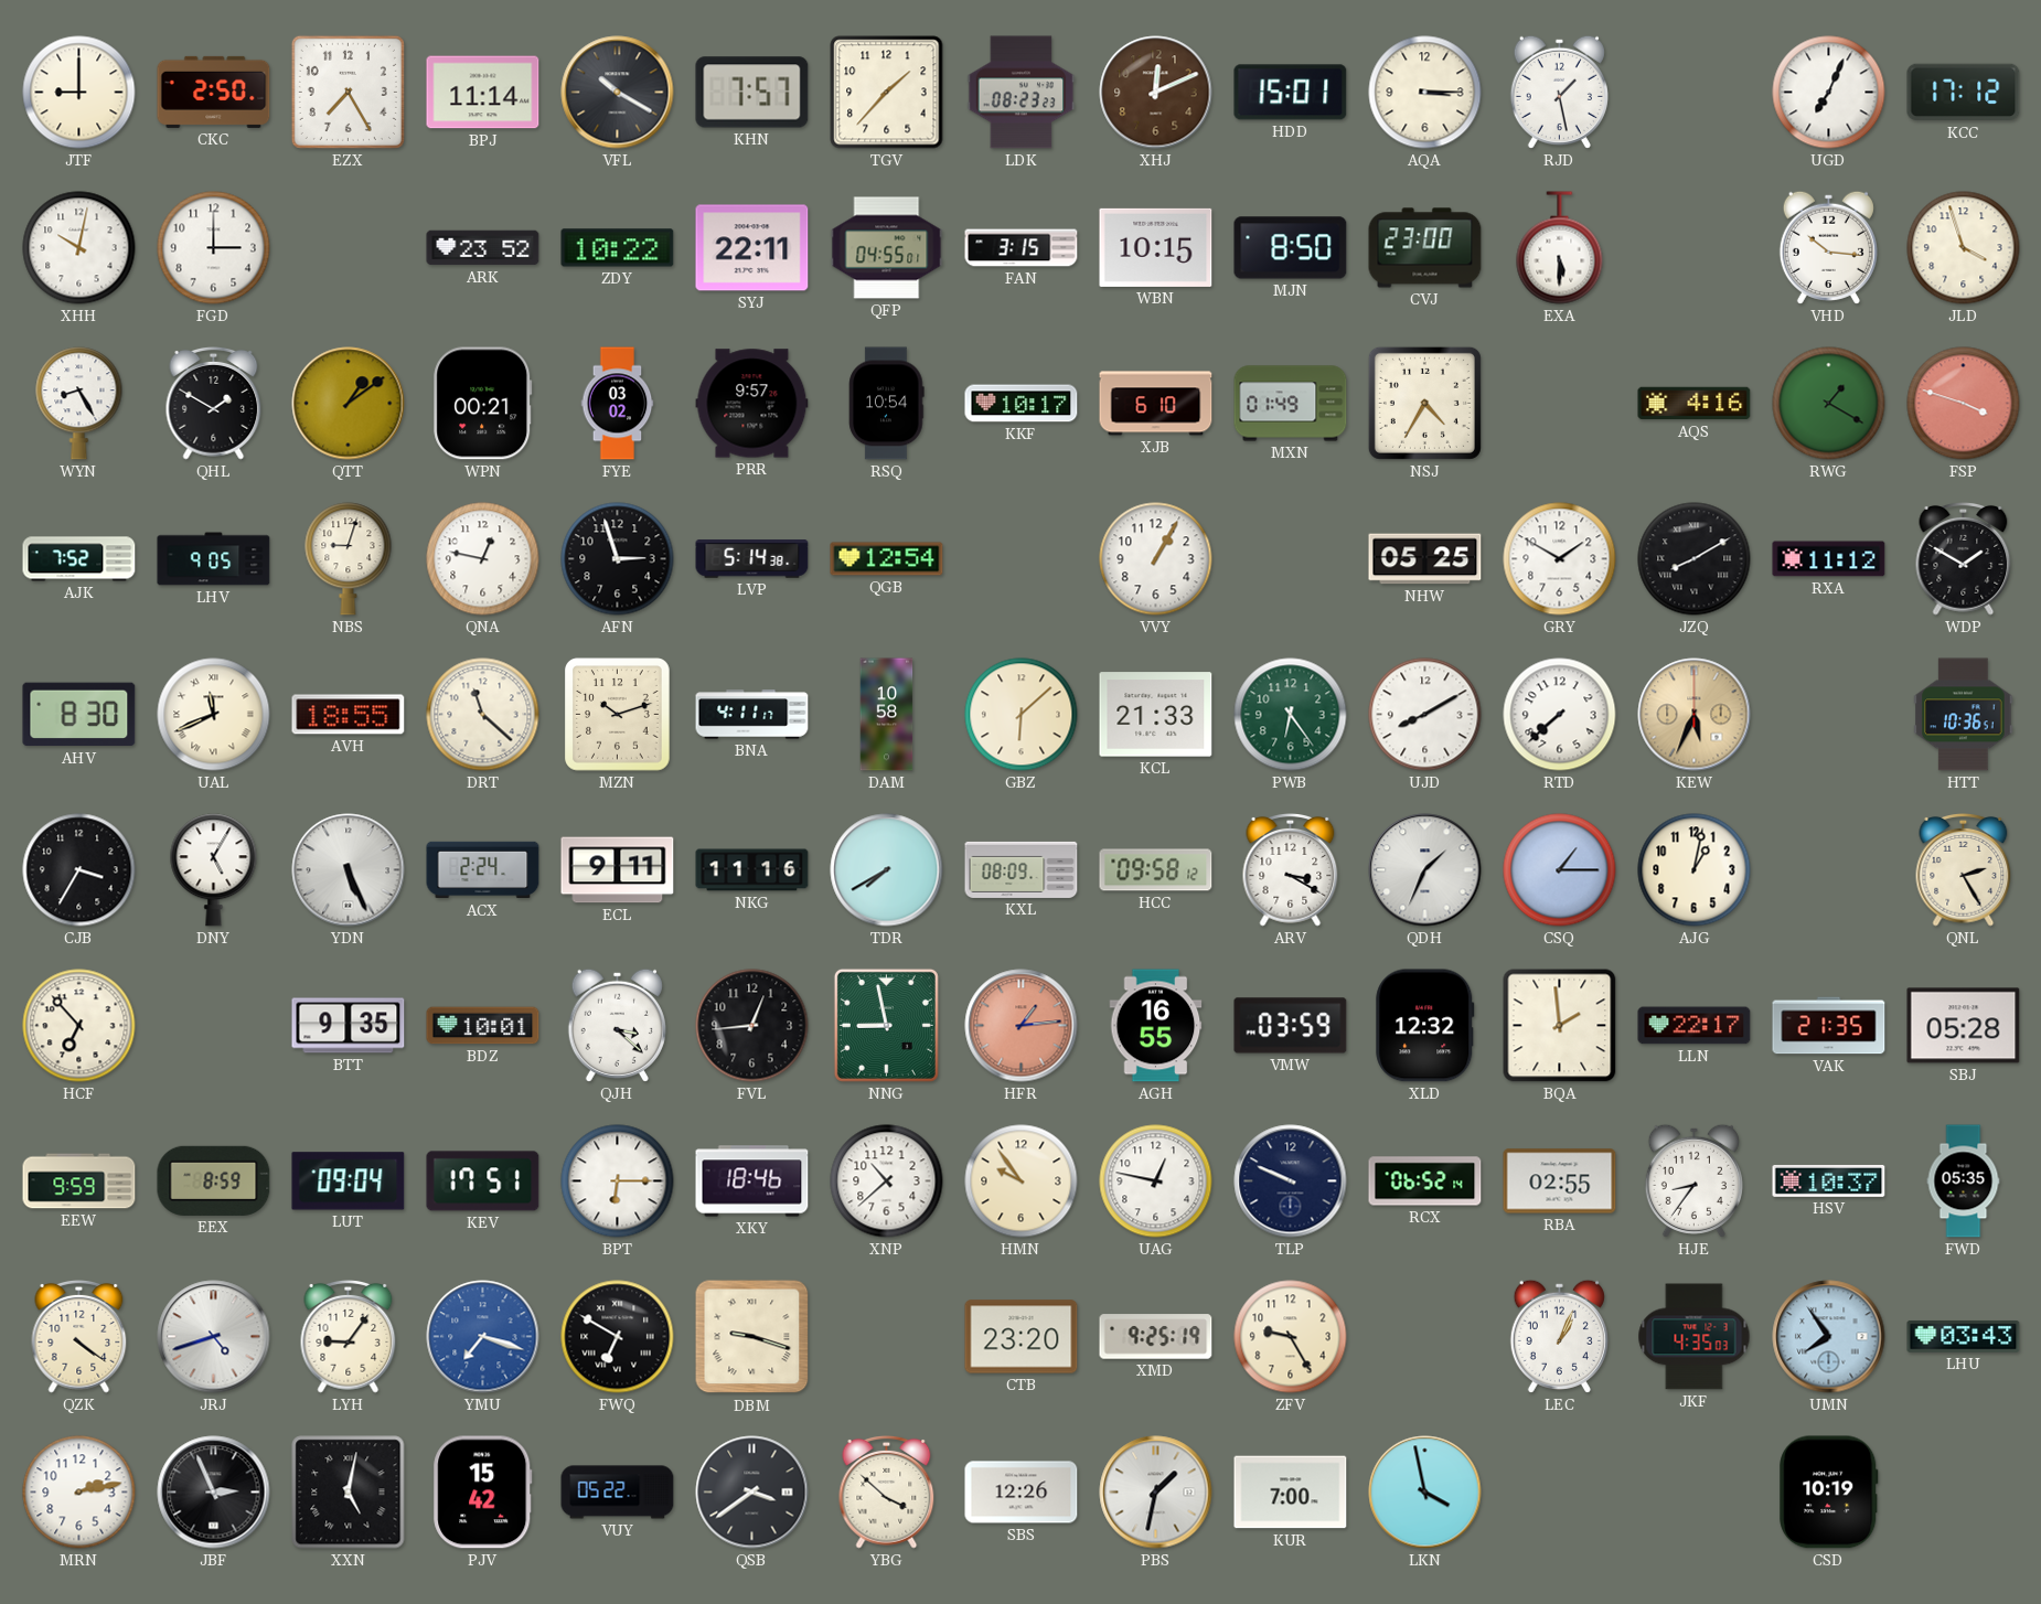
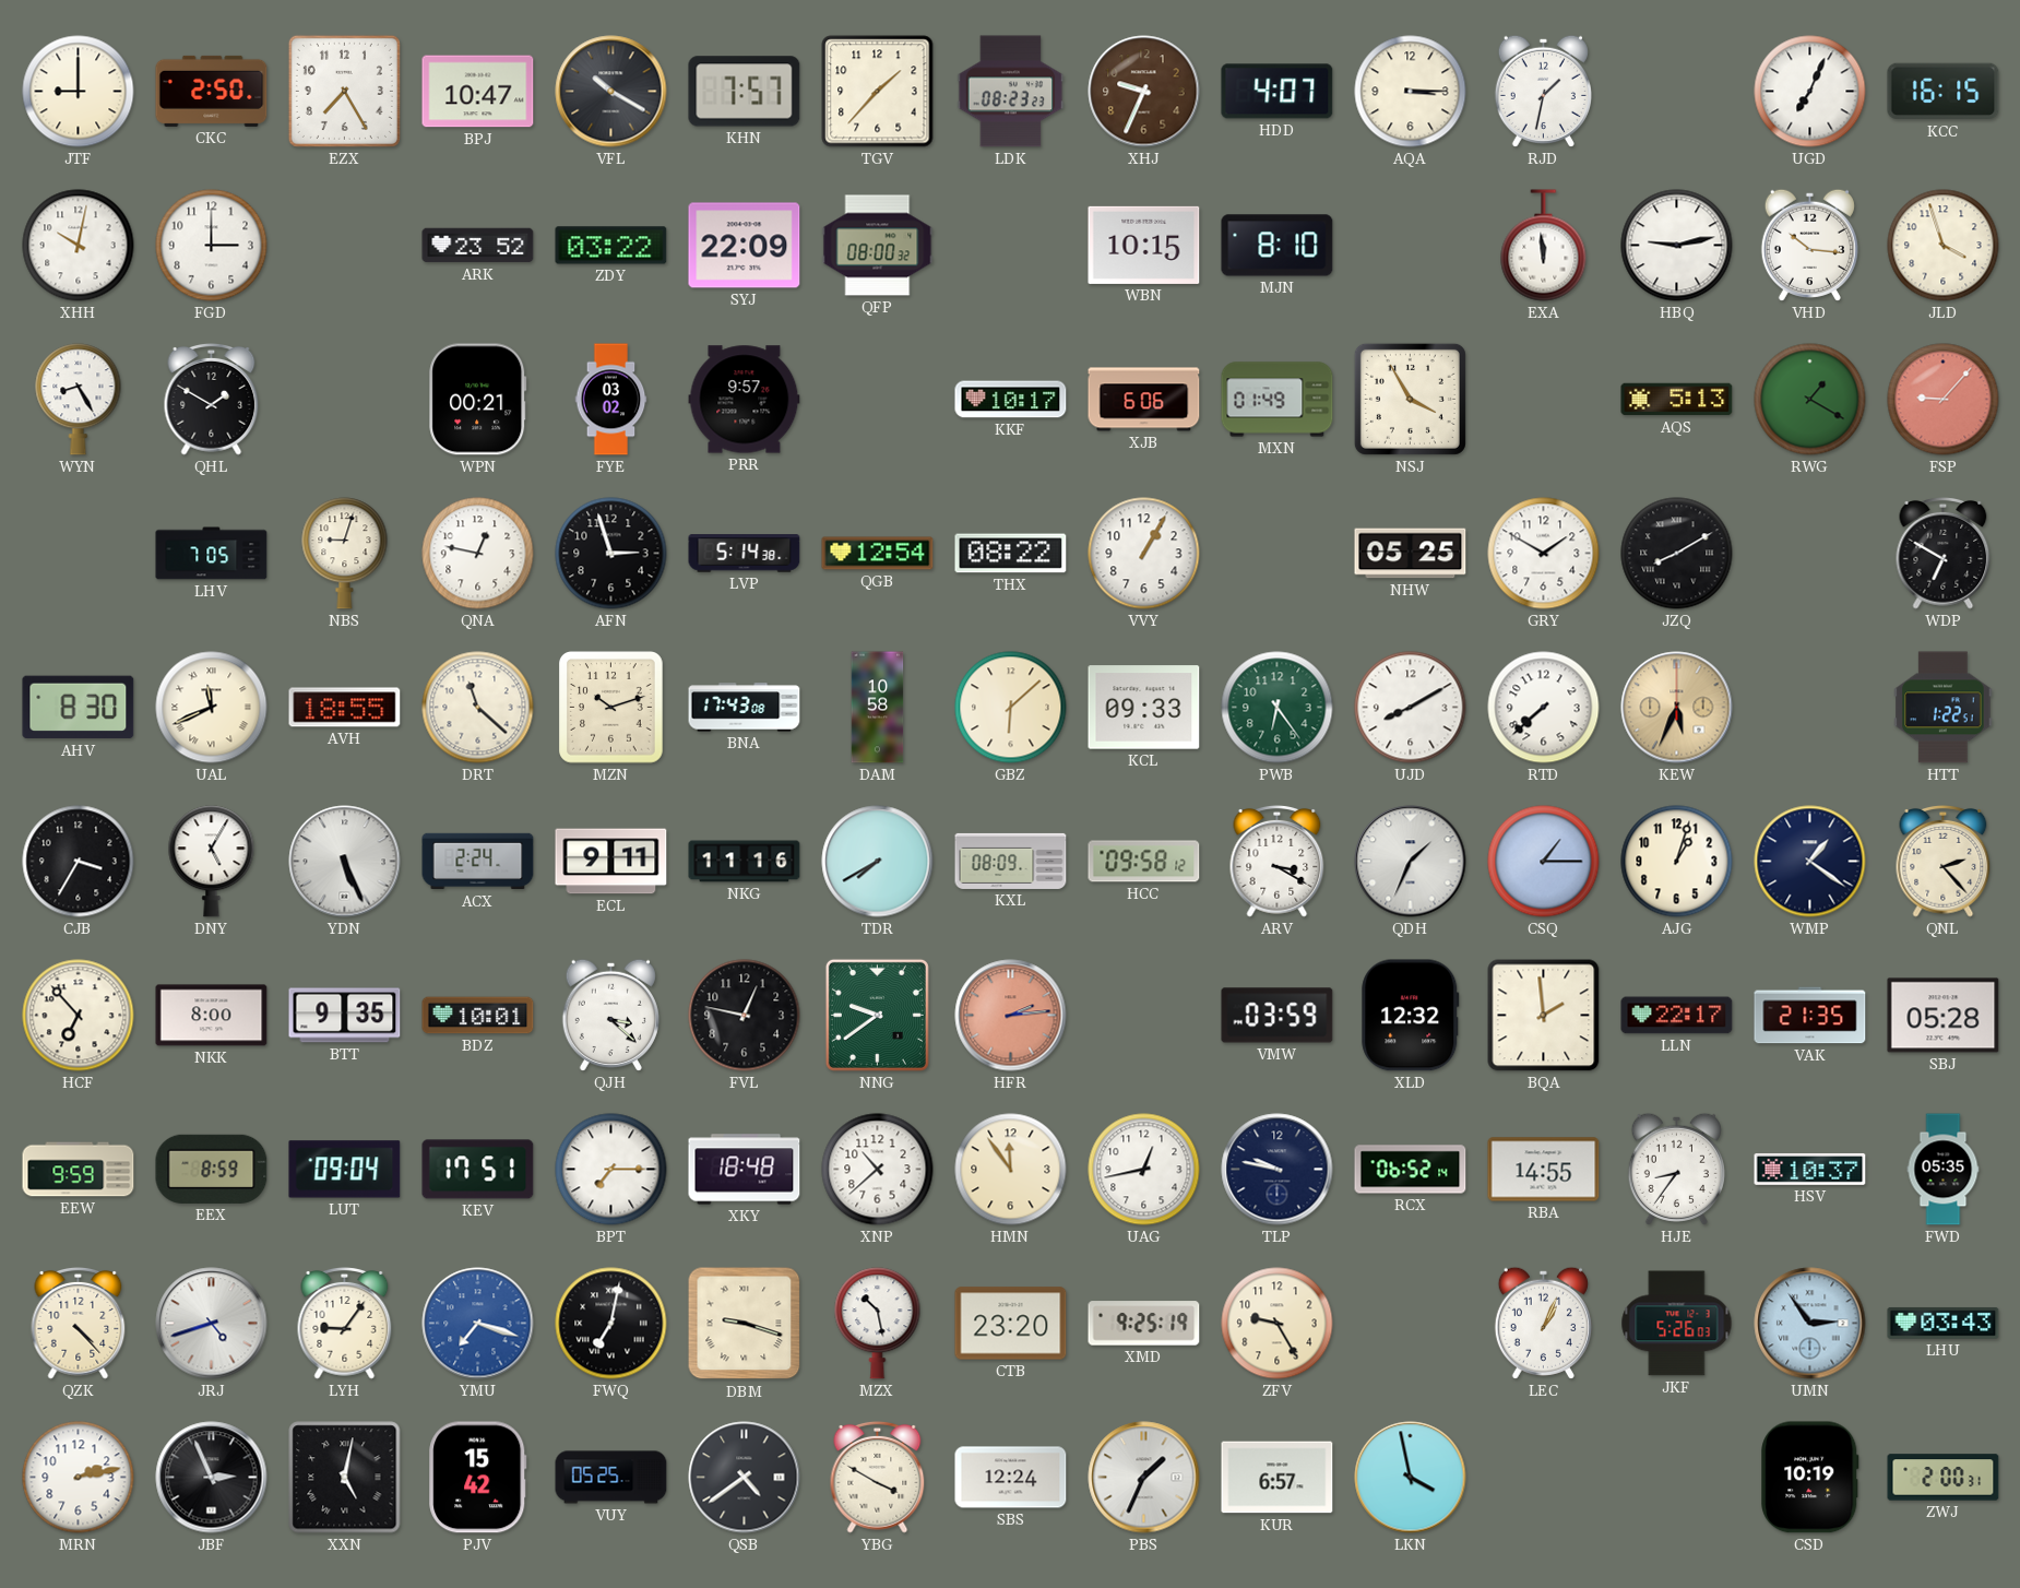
BPJ: 11:14 -> 10:47
XHJ: 12:11 -> 9:34
HDD: 15:01 -> 4:07
RJD: 1:28 -> 1:32
KCC: 17:12 -> 16:15
ZDY: 10:22 -> 03:22
SYJ: 22:11 -> 22:09
QFP: 04:55 -> 08:00
FAN: 3:15 -> none
MJN: 8:50 -> 8:10
CVJ: 23:00 -> none
EXA: 5:30 -> 11:59
HBQ: none -> 9:13
QTT: 1:09 -> none
RSQ: 10:54 -> none
XJB: 6:10 -> 6:06
NSJ: 4:35 -> 3:55
AQS: 4:16 -> 5:13
FSP: 3:48 -> 9:07
AJK: 7:52 -> none
LHV: 9:05 -> 7:05
THX: none -> 08:22
RXA: 11:12 -> none
WDP: 1:50 -> 6:50
BNA: 4:11 -> 17:43
KCL: 21:33 -> 09:33
HTT: 10:36 -> 1:22
AJG: 1:02 -> 1:03
WMP: none -> 1:21
QNL: 2:25 -> 2:23
NKK: none -> 8:00
FVL: 12:44 -> 12:47
NNG: 8:58 -> 9:39
HFR: 1:14 -> 2:14
AGH: 16:55 -> none
BPT: 6:15 -> 7:15
XKY: 18:46 -> 18:48
HMN: 9:54 -> 11:54
UAG: 12:47 -> 12:43
TLP: 9:49 -> 9:47
RBA: 02:55 -> 14:55
QZK: 4:21 -> 4:23
FWQ: 6:50 -> 7:02
MZX: none -> 10:28
JKF: 4:35 -> 5:26
UMN: 7:54 -> 2:54
VUY: 05:22 -> 05:25
QSB: 3:39 -> 4:39
YBG: 3:52 -> 3:50
SBS: 12:26 -> 12:24
PBS: 1:32 -> 1:34
KUR: 7:00 -> 6:57
ZWJ: none -> 2:00
